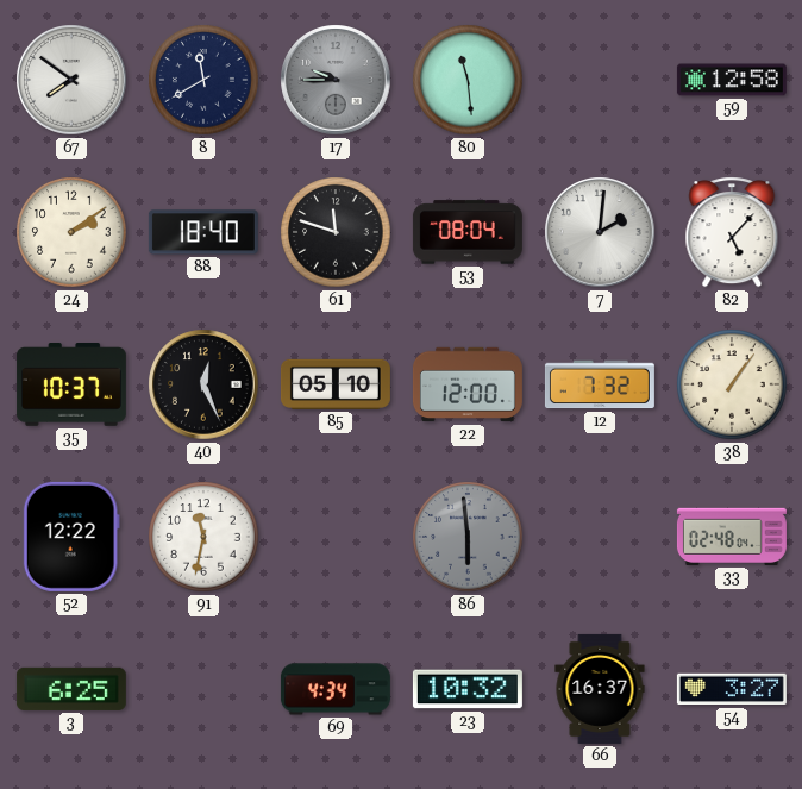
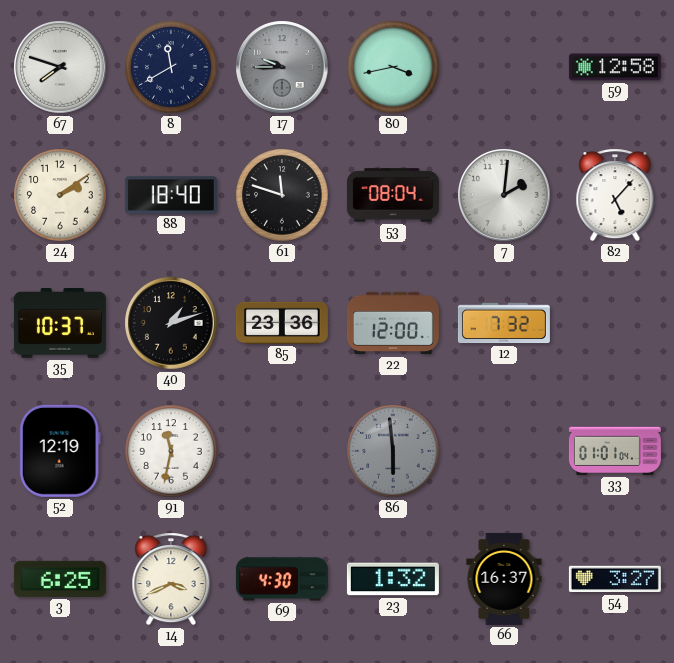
67: 7:51 -> 7:48
80: 11:29 -> 3:43
40: 12:26 -> 1:12
85: 05:10 -> 23:36
38: 1:06 -> none
52: 12:22 -> 12:19
33: 02:48 -> 01:01
14: none -> 3:41
69: 4:34 -> 4:30
23: 10:32 -> 1:32
